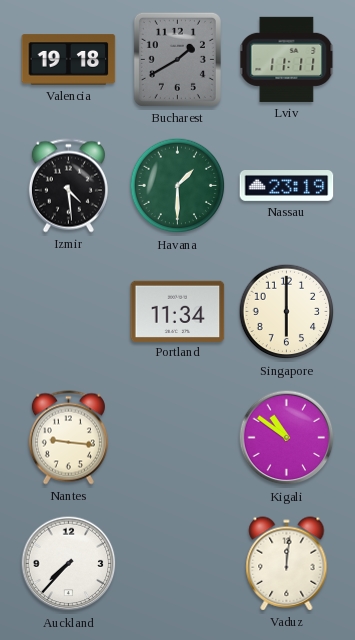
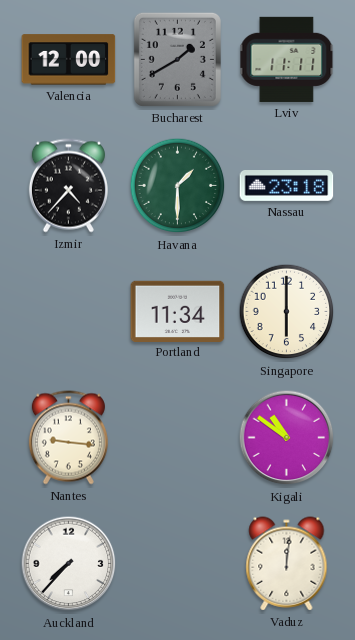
Valencia: 19:18 -> 12:00
Izmir: 4:29 -> 4:37
Nassau: 23:19 -> 23:18
